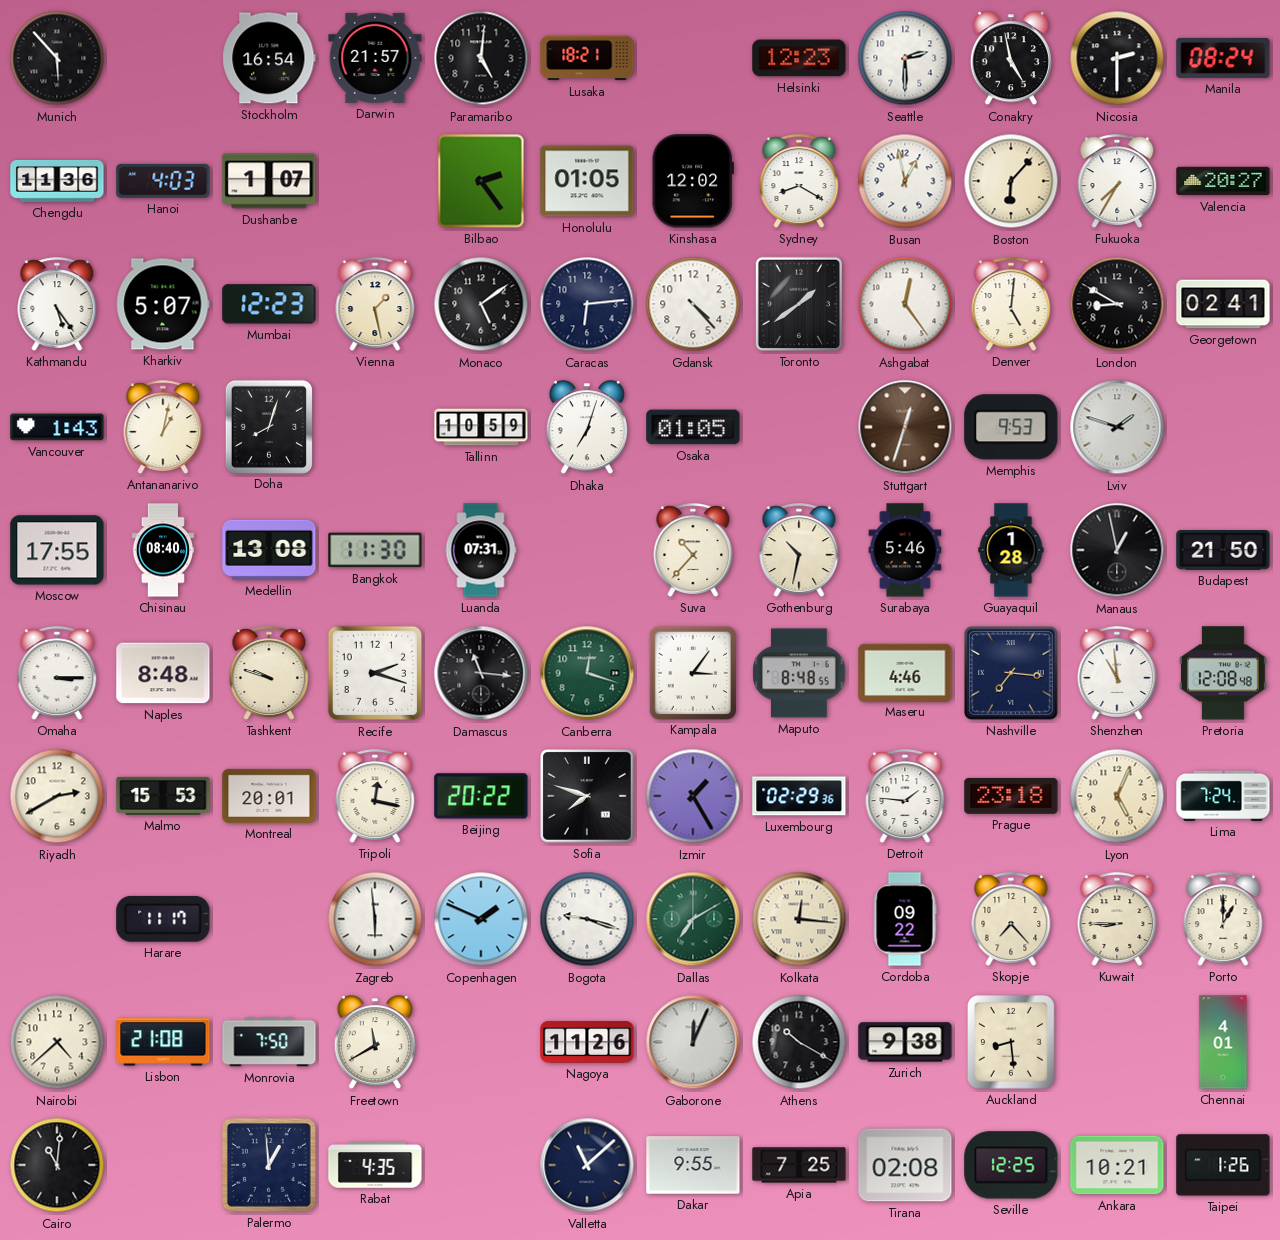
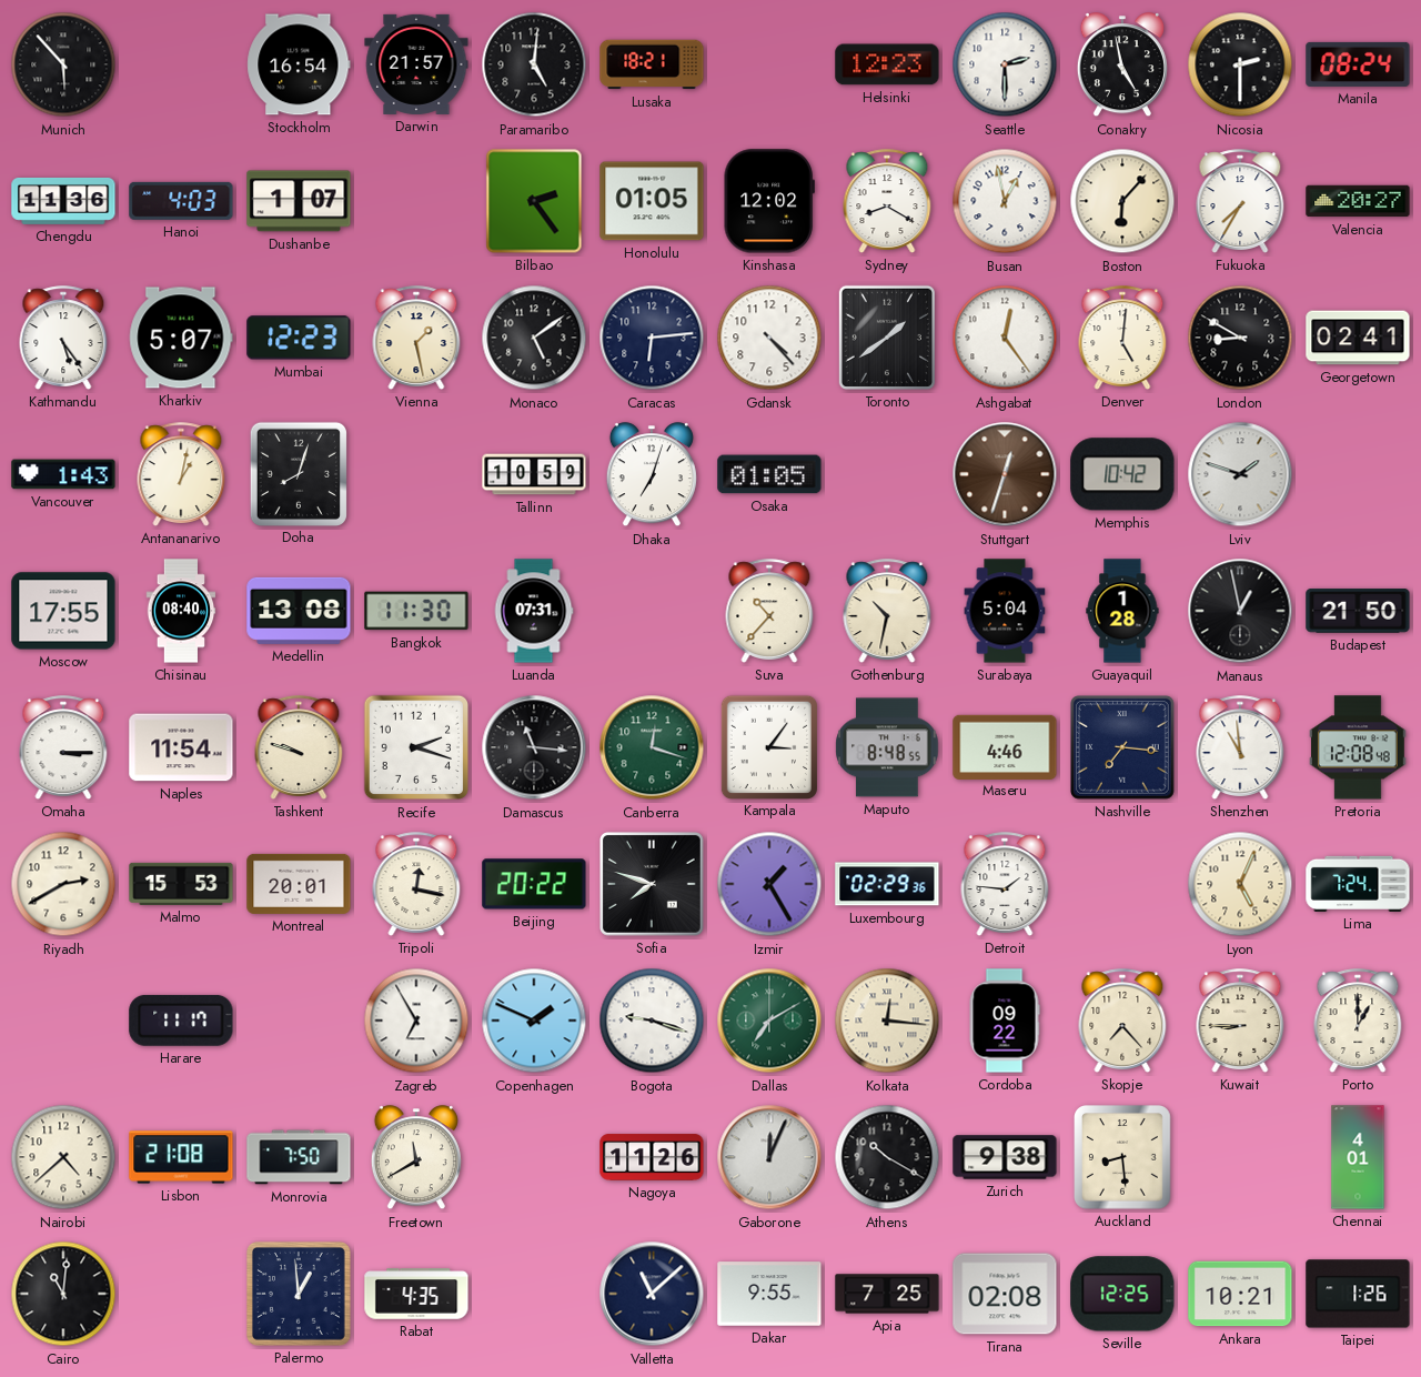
Memphis: 9:53 -> 10:42
Surabaya: 5:46 -> 5:04
Naples: 8:48 -> 11:54
Prague: 23:18 -> none
Zagreb: 5:59 -> 6:55
